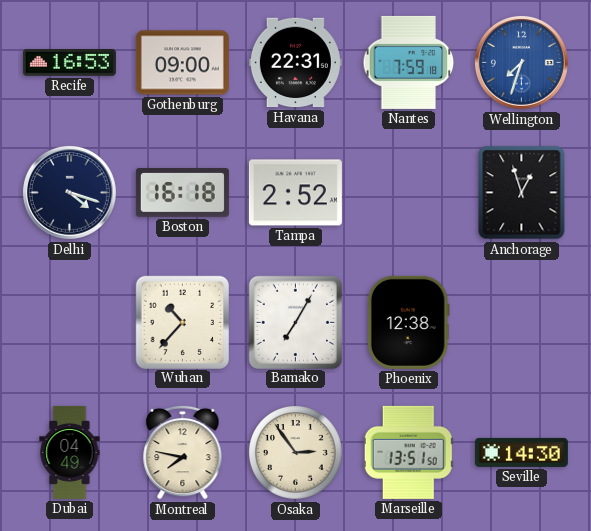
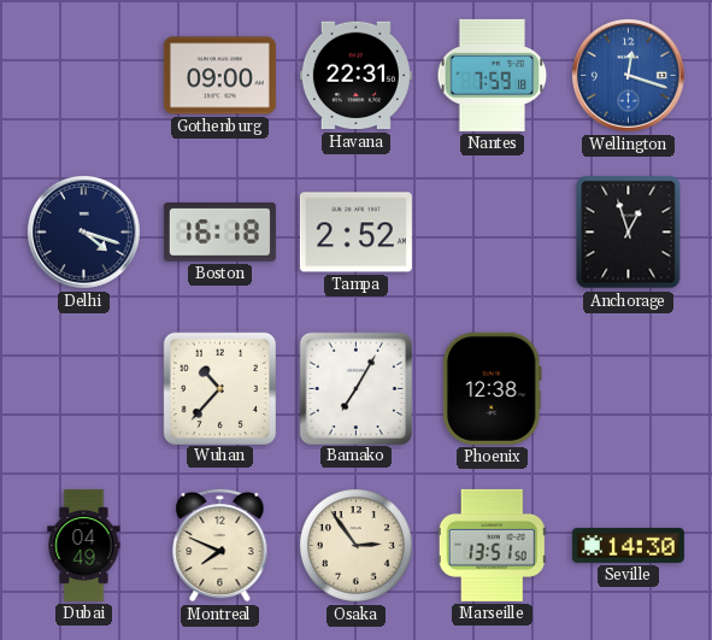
Recife: 16:53 -> none
Wellington: 7:33 -> 12:18
Montreal: 7:47 -> 7:49
